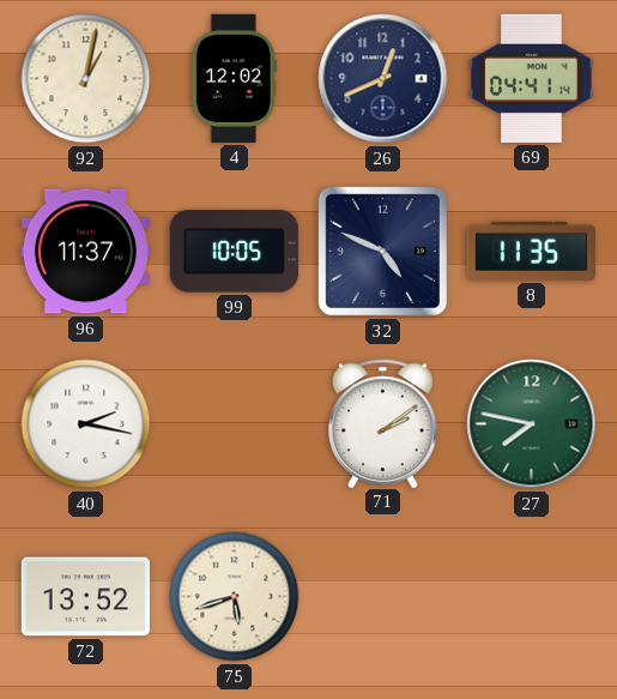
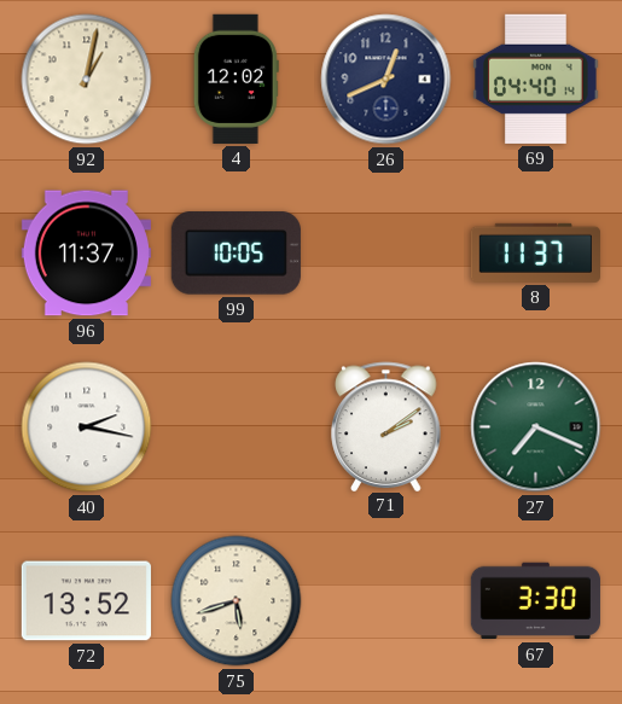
69: 04:41 -> 04:40
32: 4:49 -> none
8: 11:35 -> 11:37
27: 7:47 -> 7:19
67: none -> 3:30
